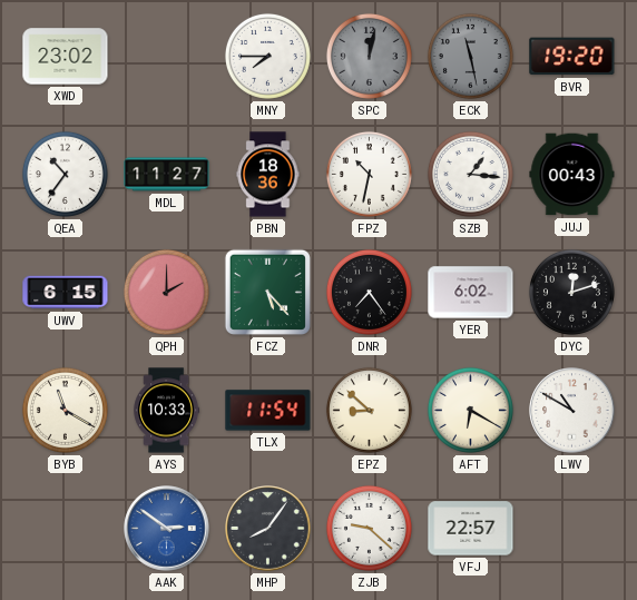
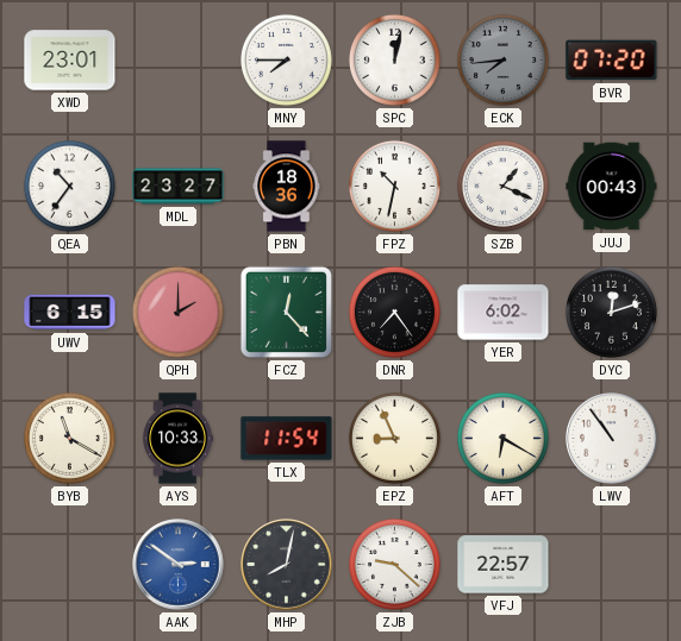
XWD: 23:02 -> 23:01
SPC dial: grey -> white
ECK: 11:28 -> 7:44
BVR: 19:20 -> 07:20
MDL: 11:27 -> 23:27
SZB: 1:16 -> 1:19
FCZ: 5:23 -> 12:23
EPZ: 8:52 -> 8:56
LWV: 10:50 -> 10:54
MHP: 8:06 -> 8:02
